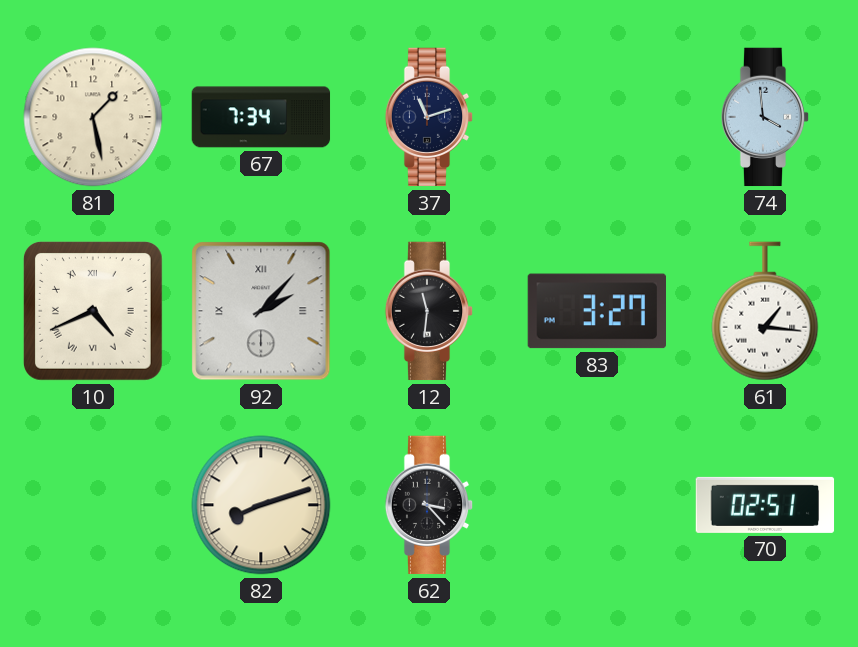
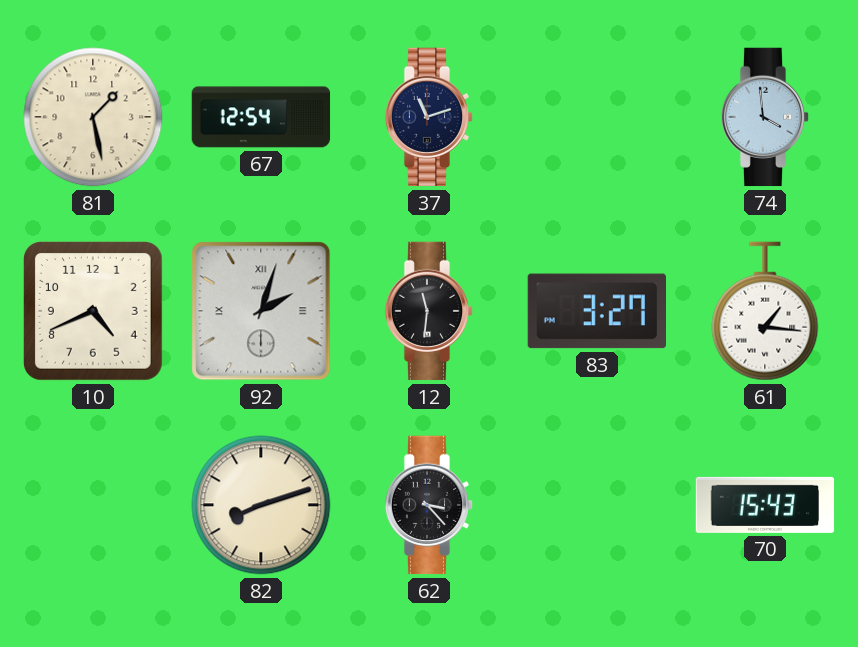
67: 7:34 -> 12:54
10 numerals: Roman -> Arabic
92: 2:07 -> 2:03
70: 02:51 -> 15:43
